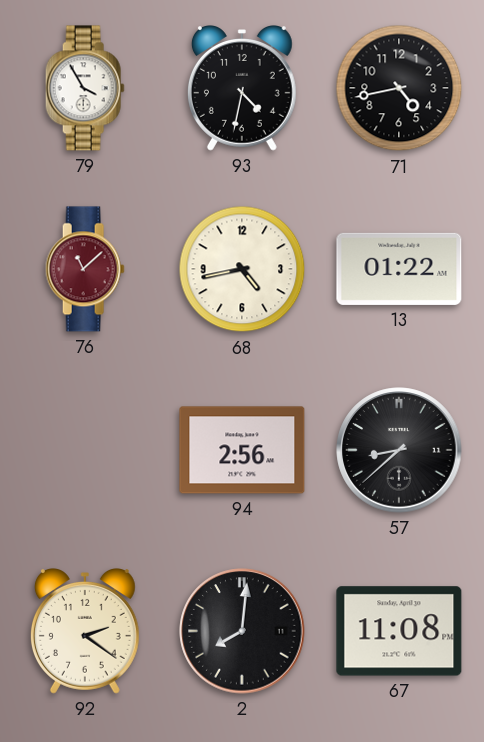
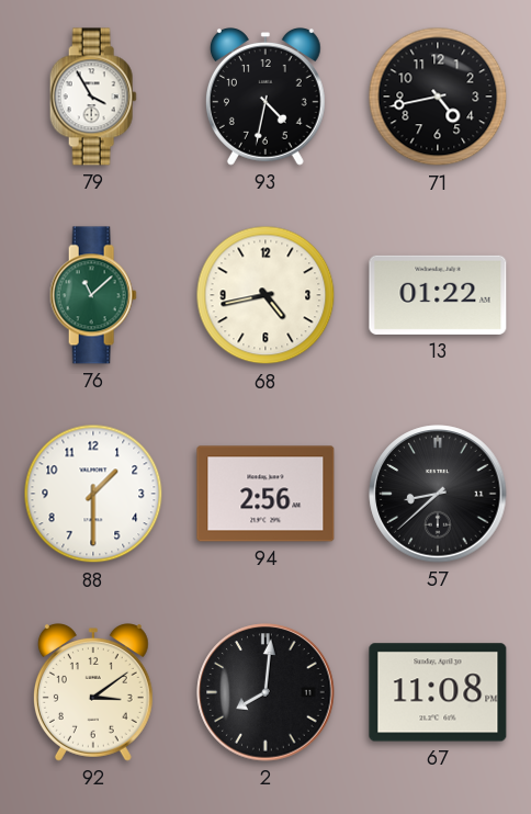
76 dial: burgundy -> green
88: none -> 1:30
92: 2:21 -> 3:09
